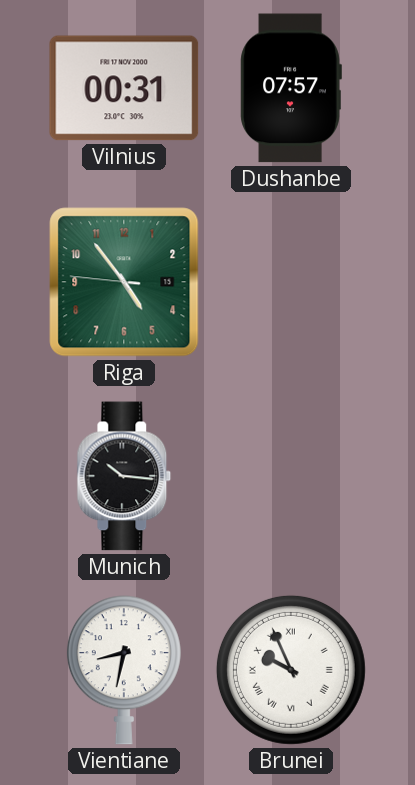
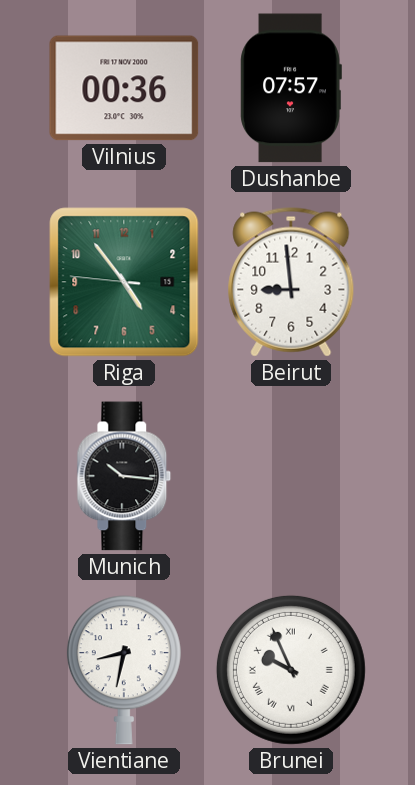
Vilnius: 00:31 -> 00:36
Beirut: none -> 8:59
